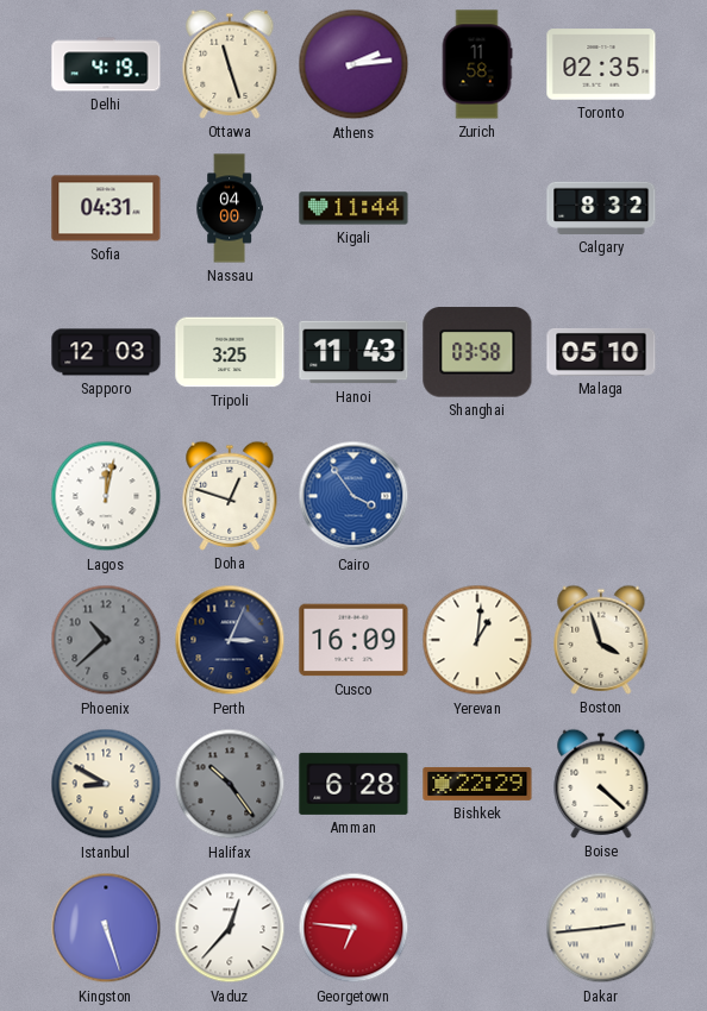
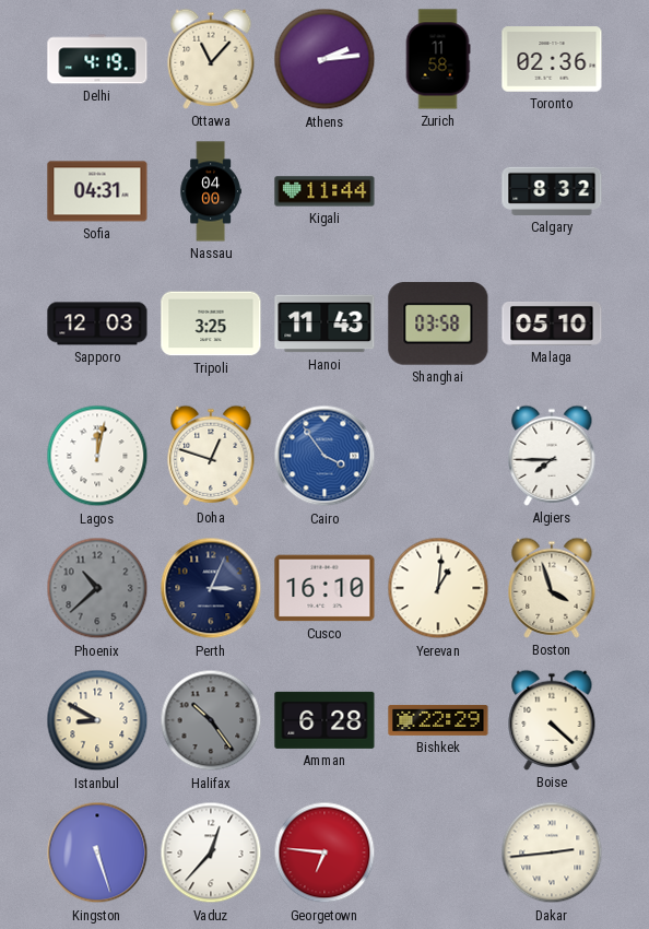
Ottawa: 11:27 -> 11:07
Toronto: 02:35 -> 02:36
Algiers: none -> 7:45
Cusco: 16:09 -> 16:10
